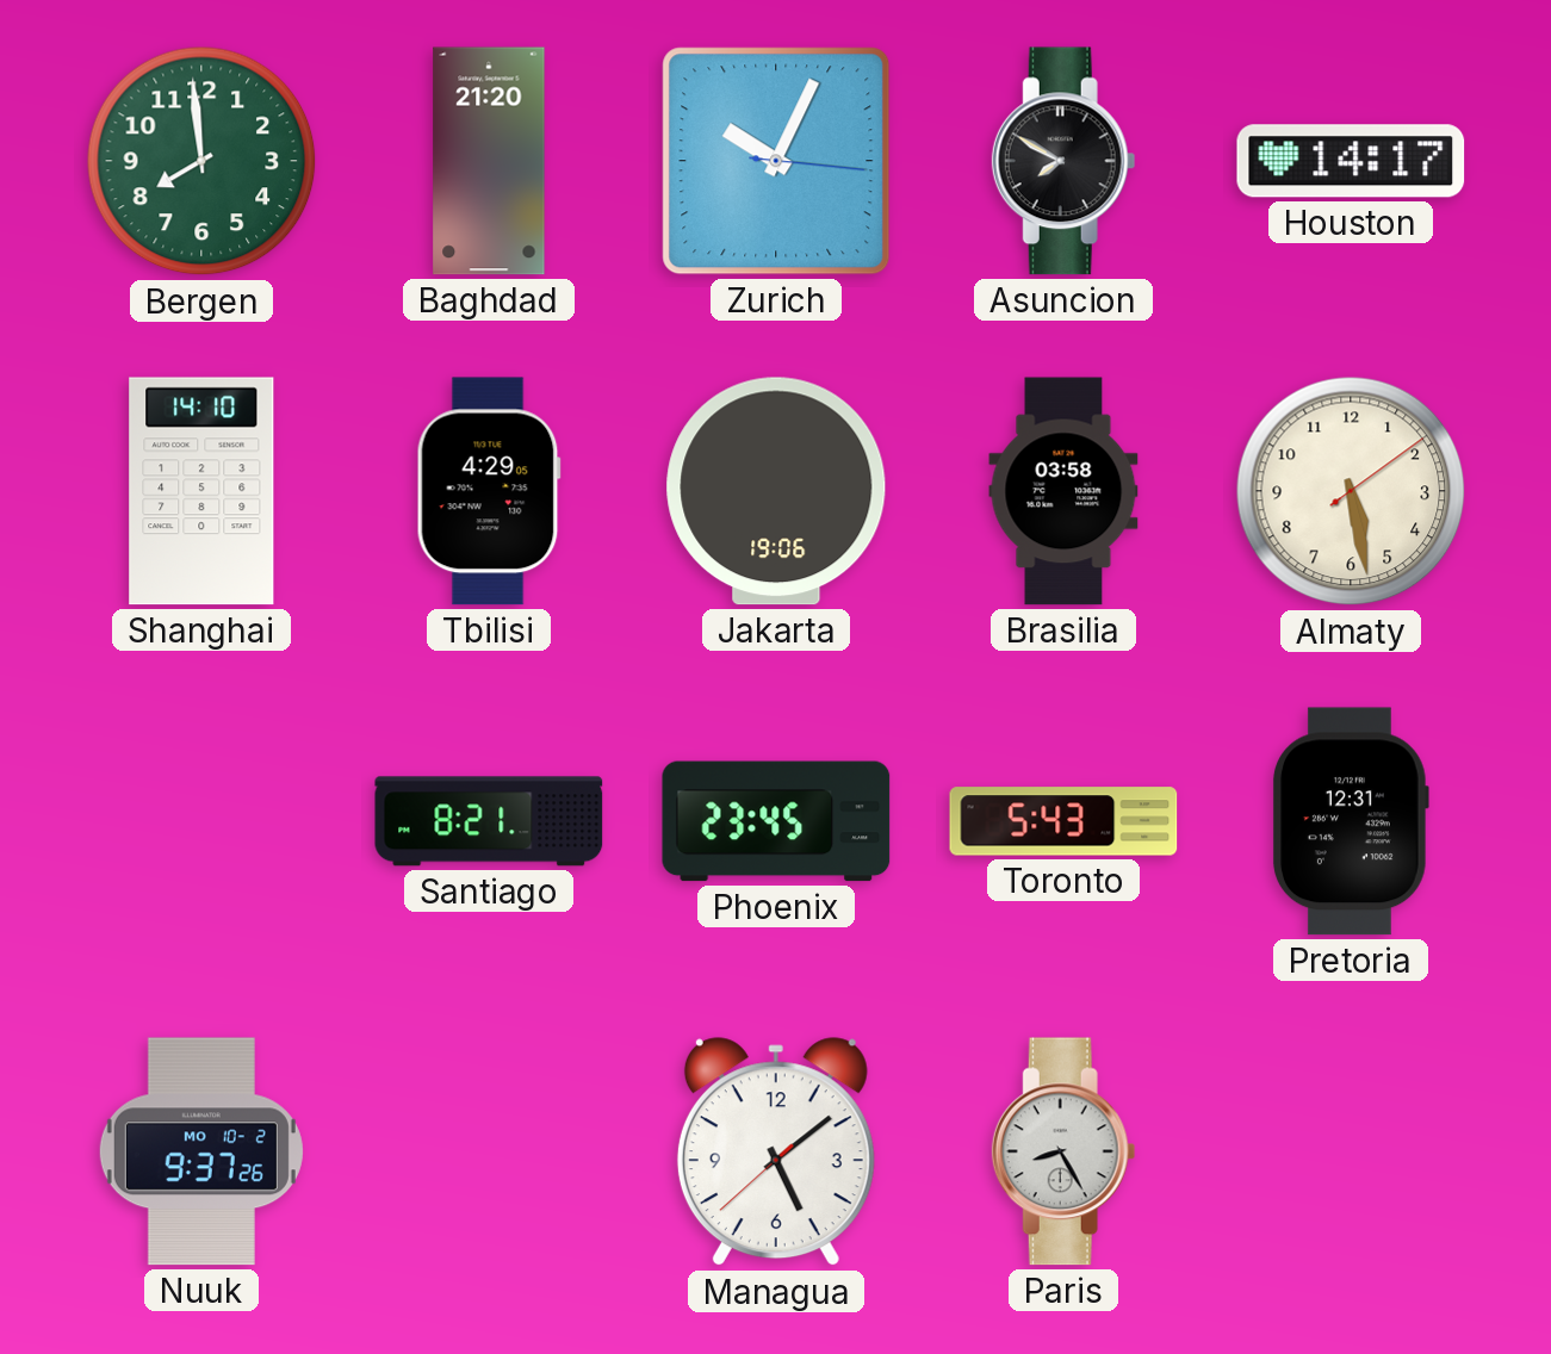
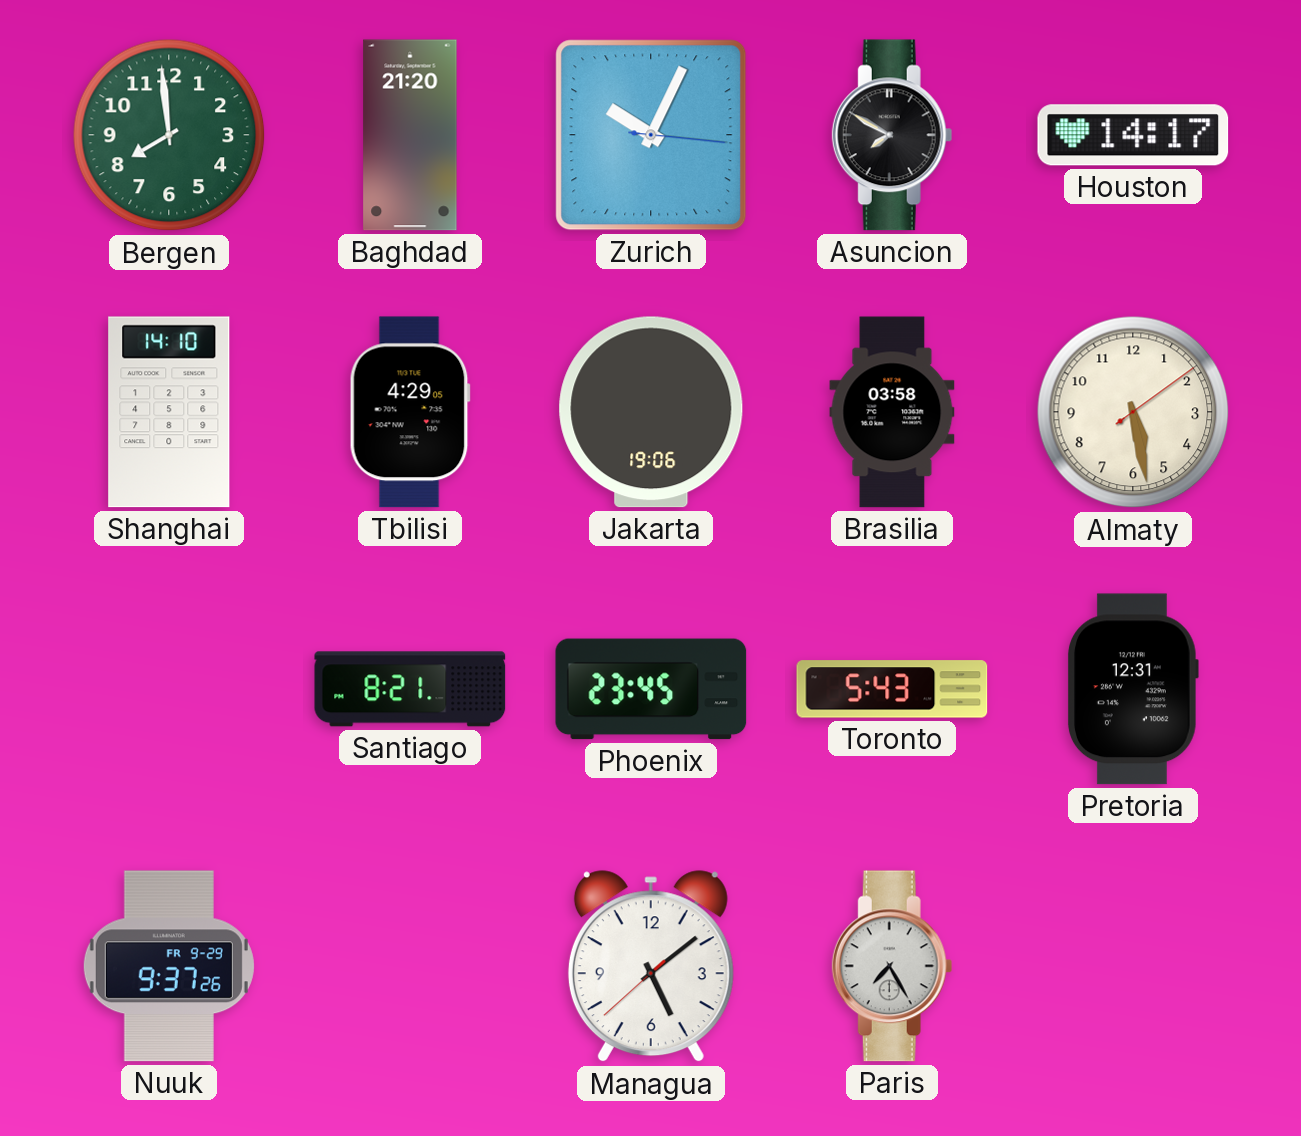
Nuuk date: MO 10-2 -> FR 9-29
Paris: 8:25 -> 7:25
